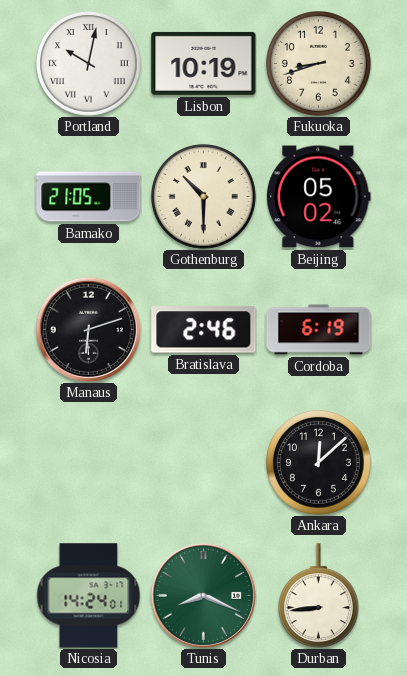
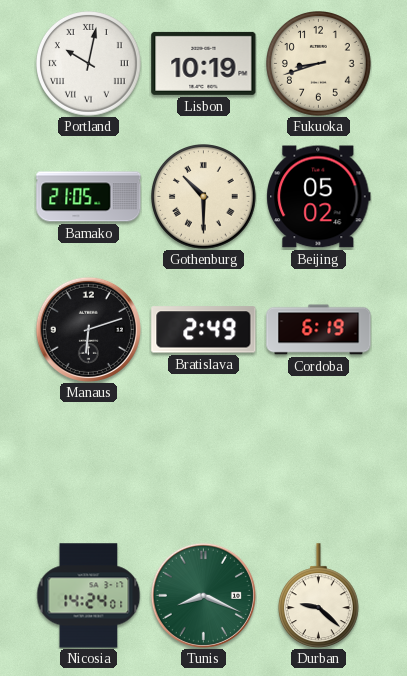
Bratislava: 2:46 -> 2:49
Ankara: 12:08 -> none
Durban: 8:44 -> 9:22
